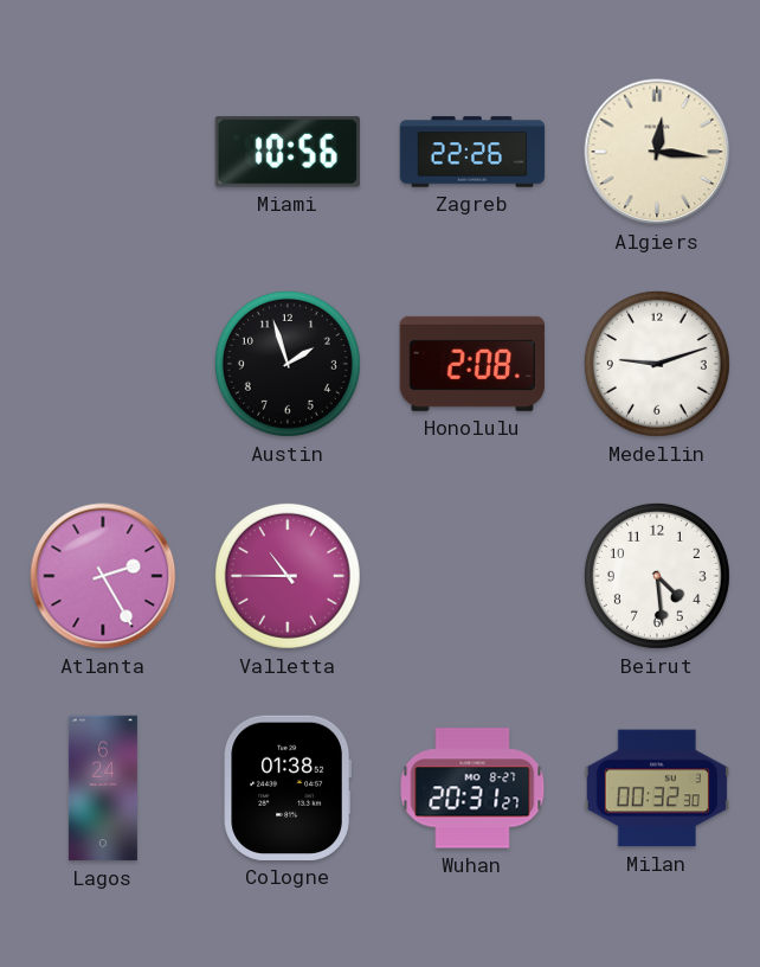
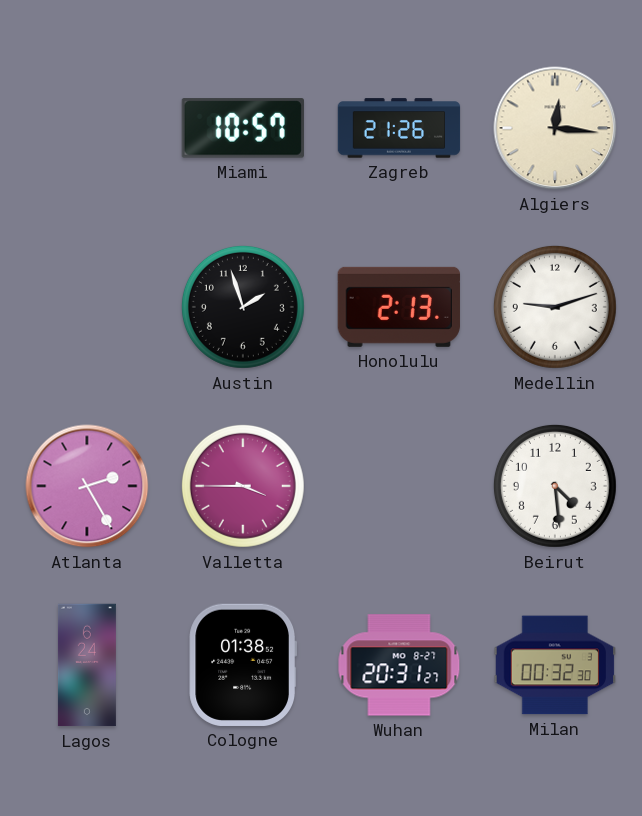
Miami: 10:56 -> 10:57
Zagreb: 22:26 -> 21:26
Honolulu: 2:08 -> 2:13
Valletta: 10:45 -> 3:45
